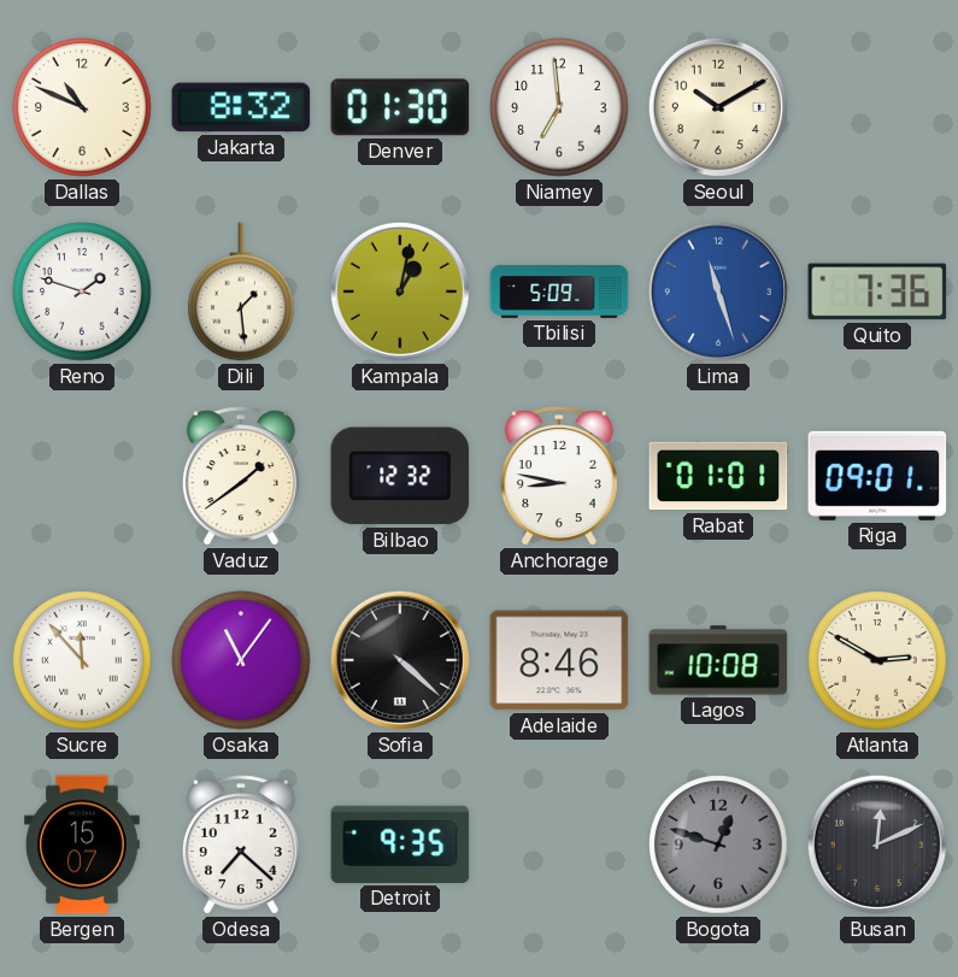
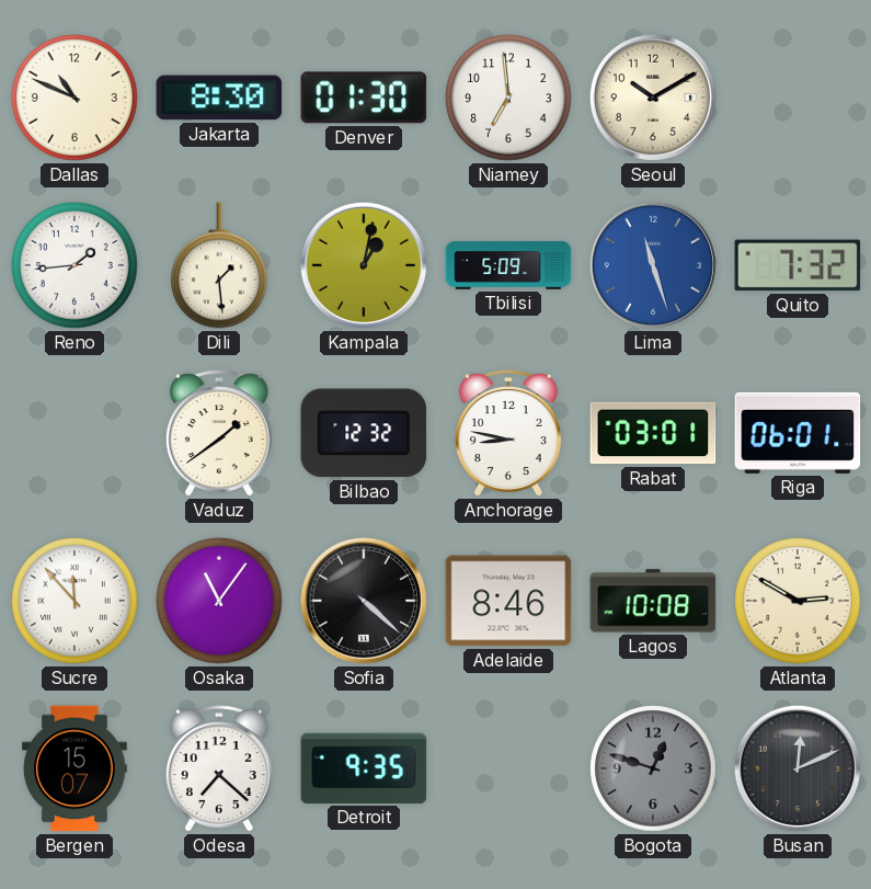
Jakarta: 8:32 -> 8:30
Reno: 1:48 -> 1:44
Quito: 7:36 -> 7:32
Rabat: 01:01 -> 03:01
Riga: 09:01 -> 06:01
